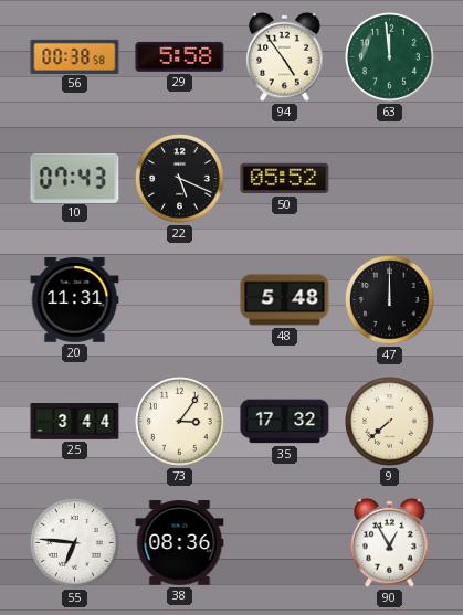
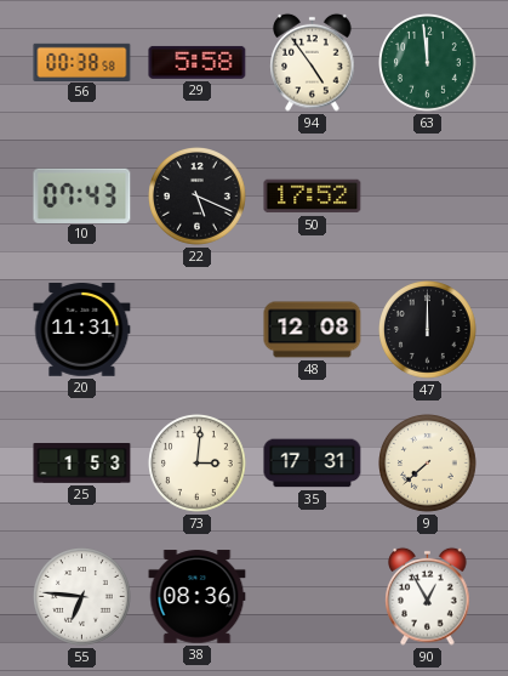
50: 05:52 -> 17:52
48: 5:48 -> 12:08
25: 3:44 -> 1:53
73: 3:06 -> 3:01
35: 17:32 -> 17:31
